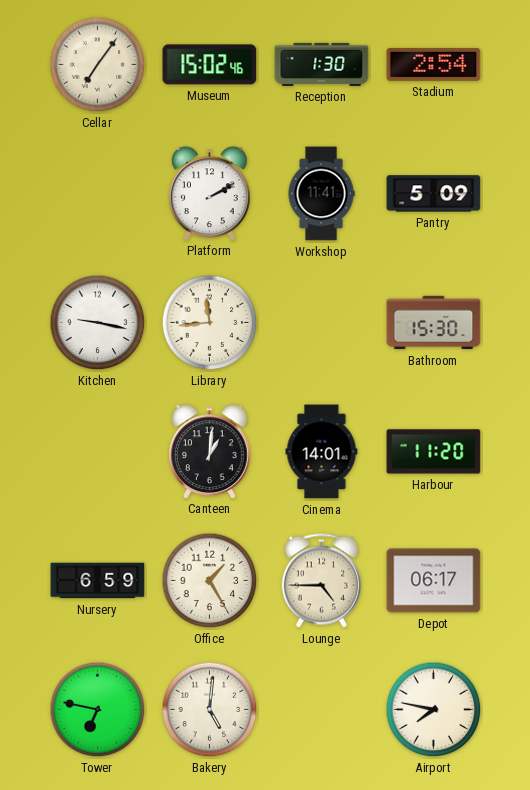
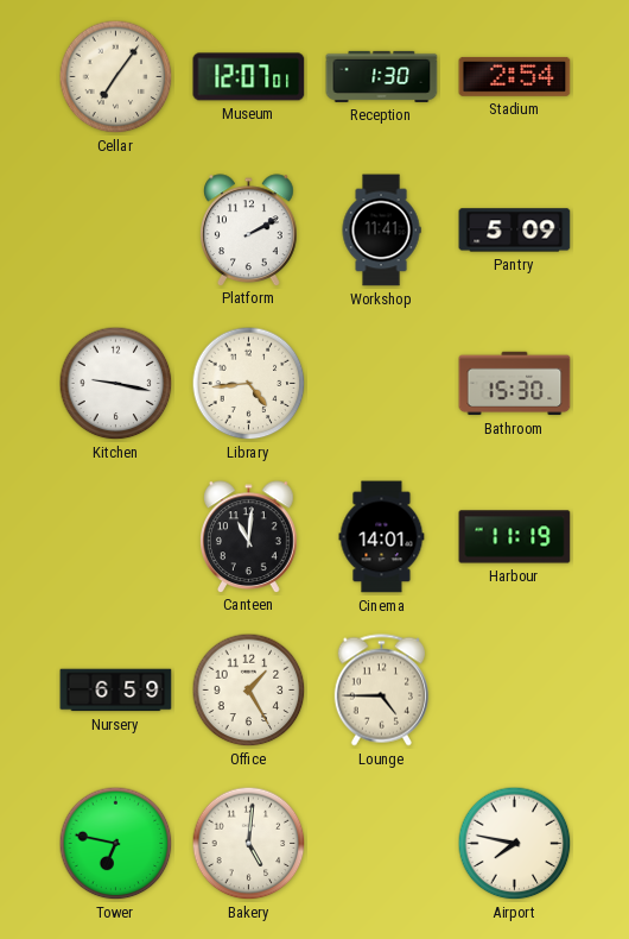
Museum: 15:02 -> 12:07
Library: 11:44 -> 4:44
Canteen: 1:01 -> 11:01
Harbour: 11:20 -> 11:19
Depot: 06:17 -> none
